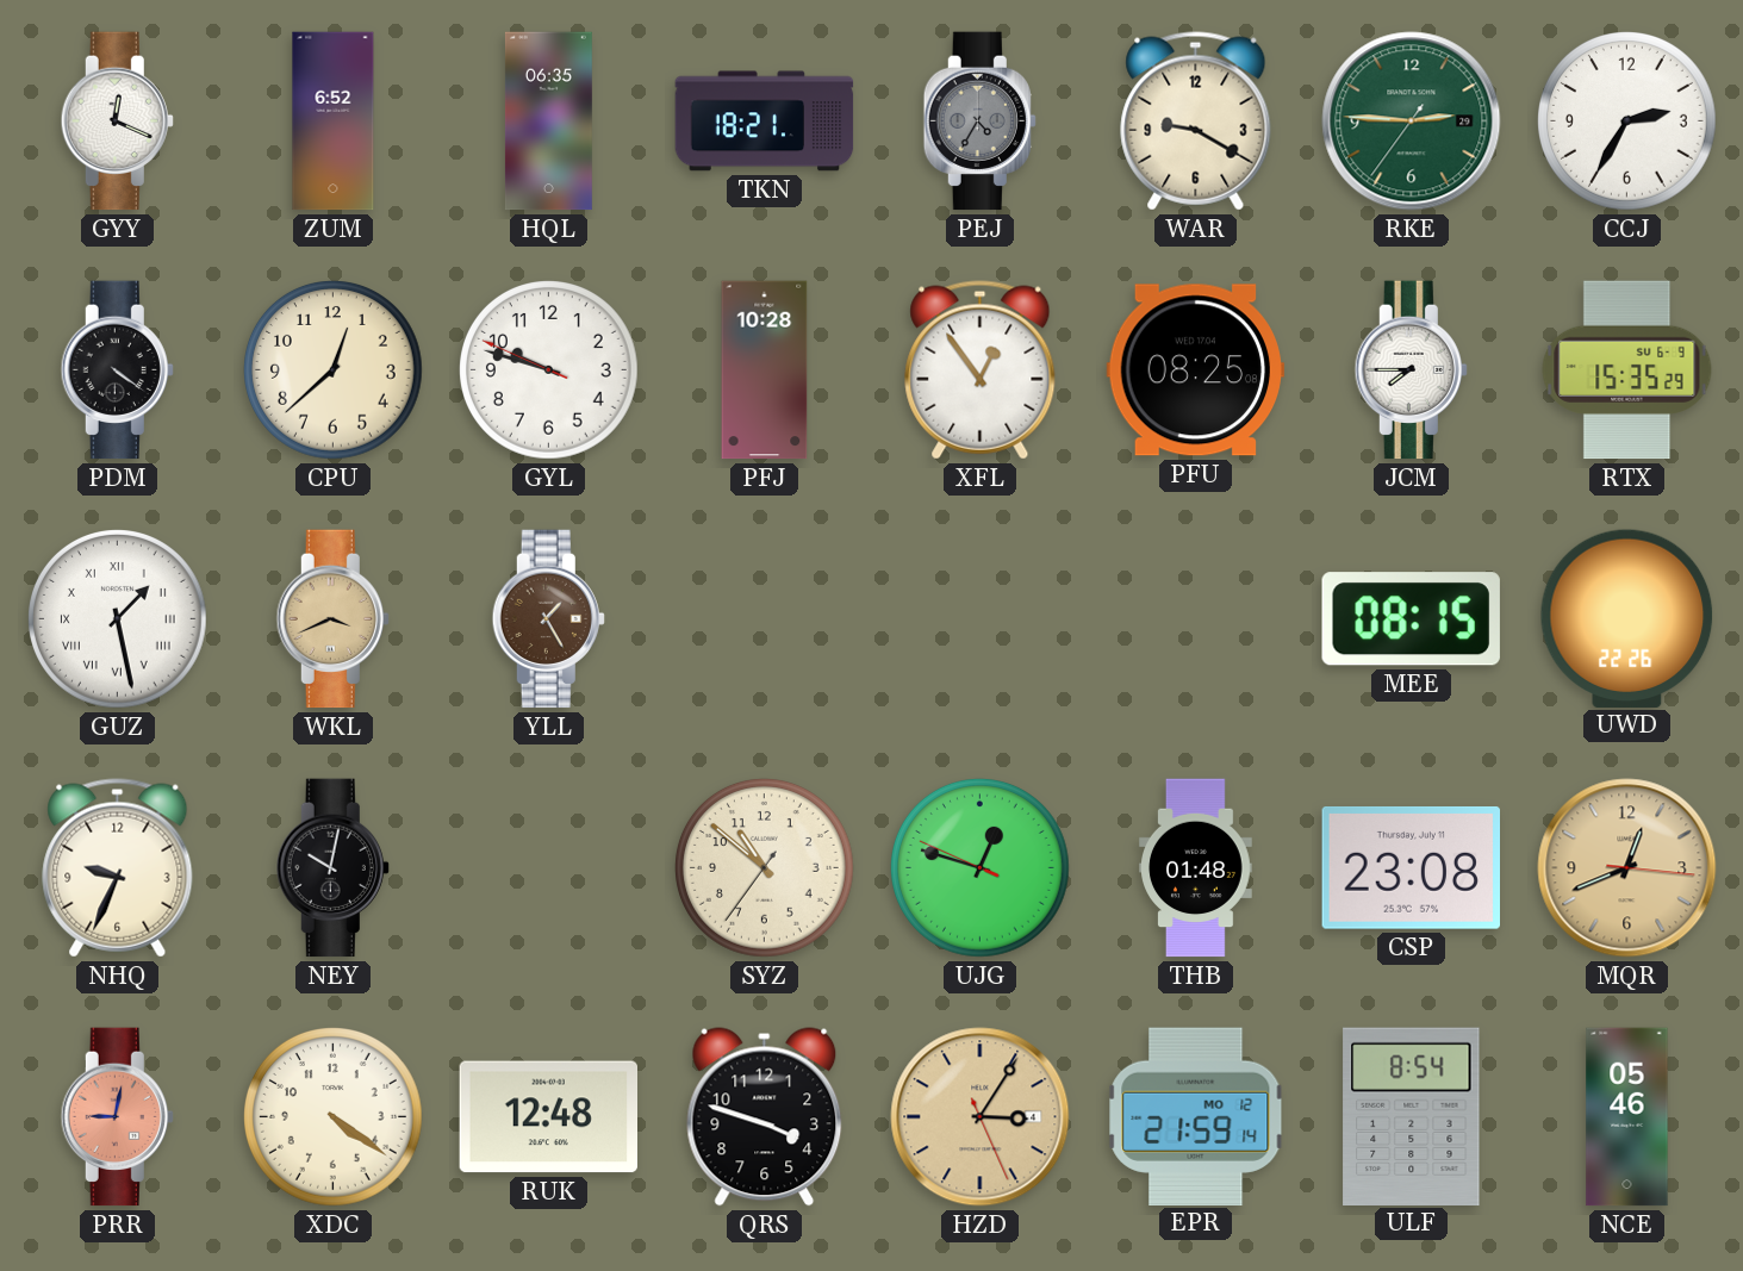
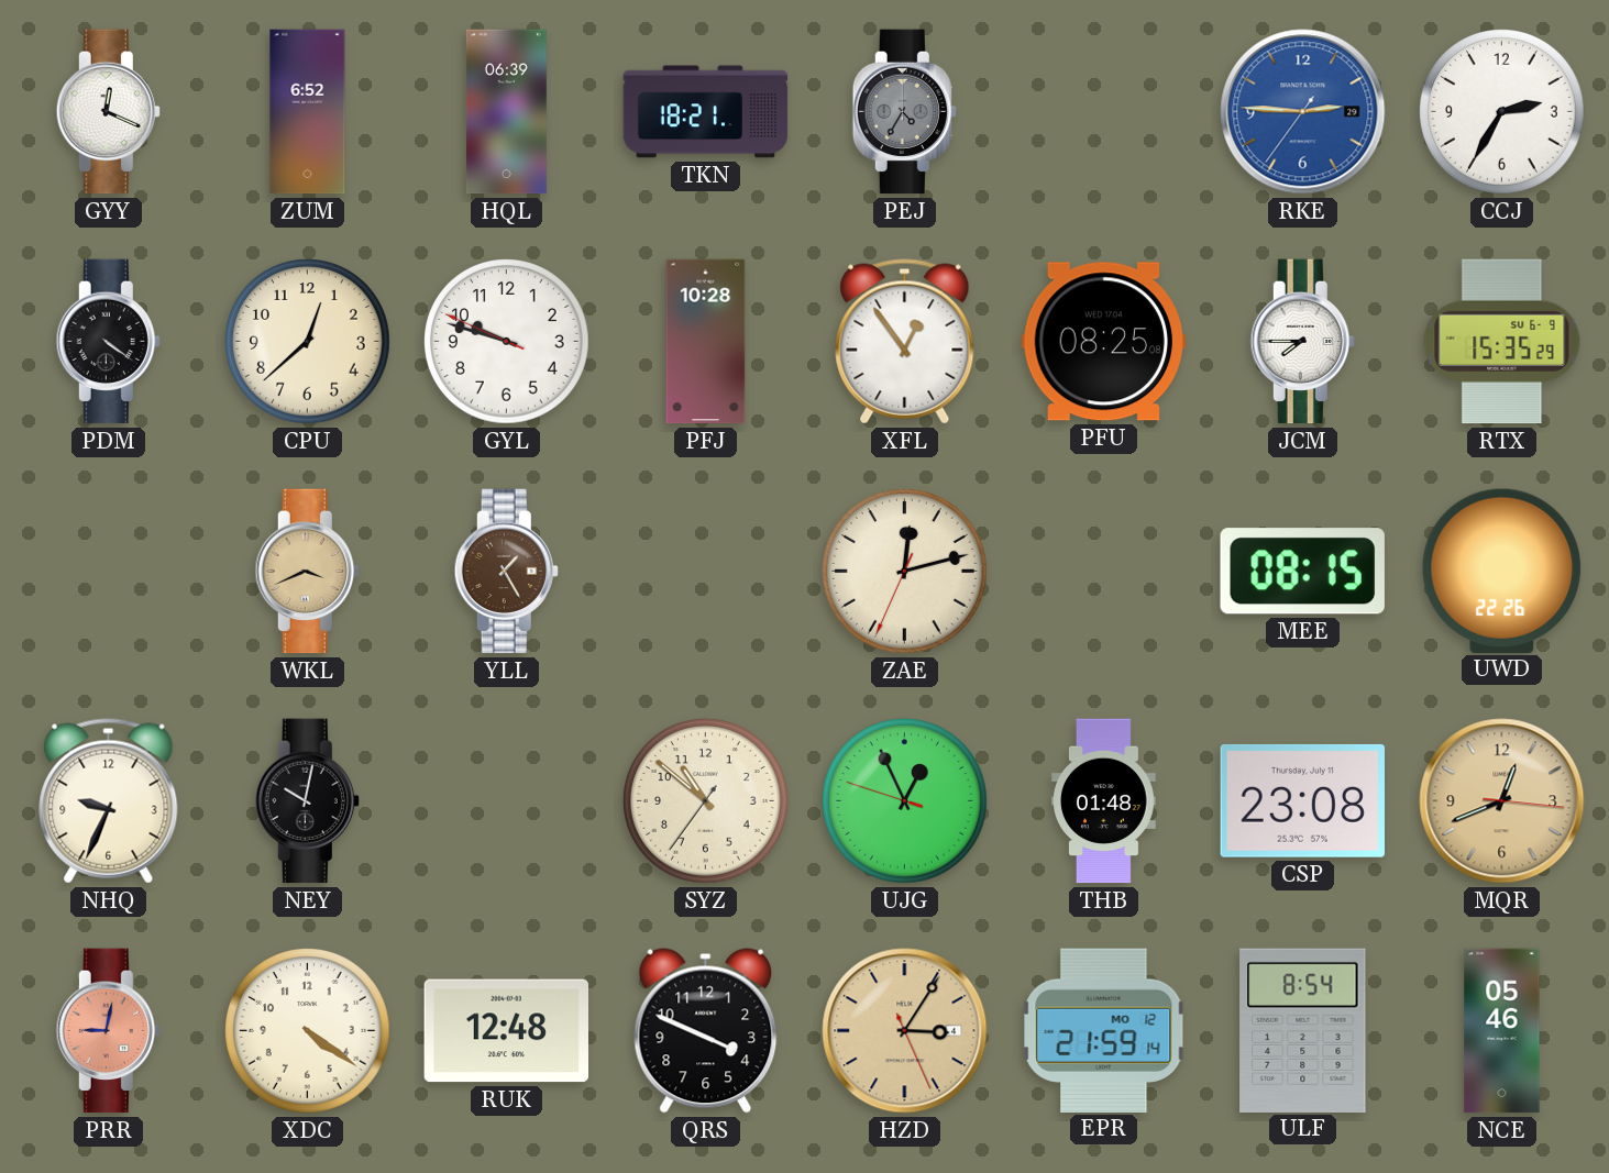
HQL: 06:35 -> 06:39
WAR: 9:20 -> none
RKE dial: green -> blue
GUZ: 1:28 -> none
ZAE: none -> 12:12
UJG: 12:47 -> 12:55
QRS: 3:48 -> 3:49
